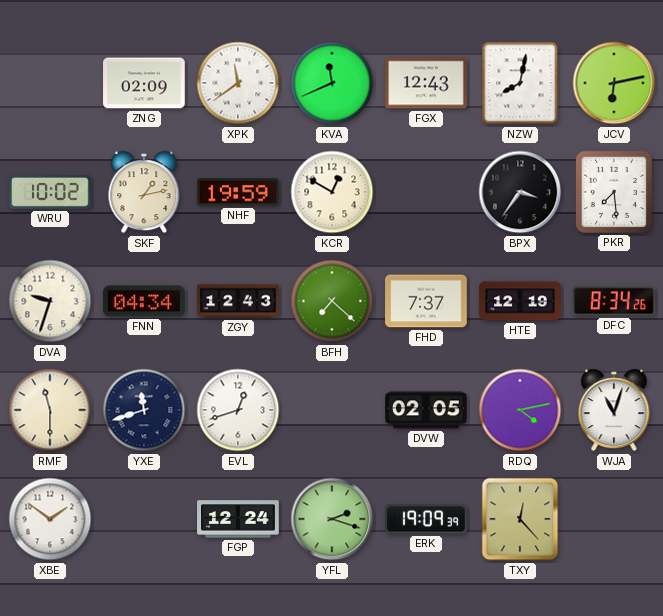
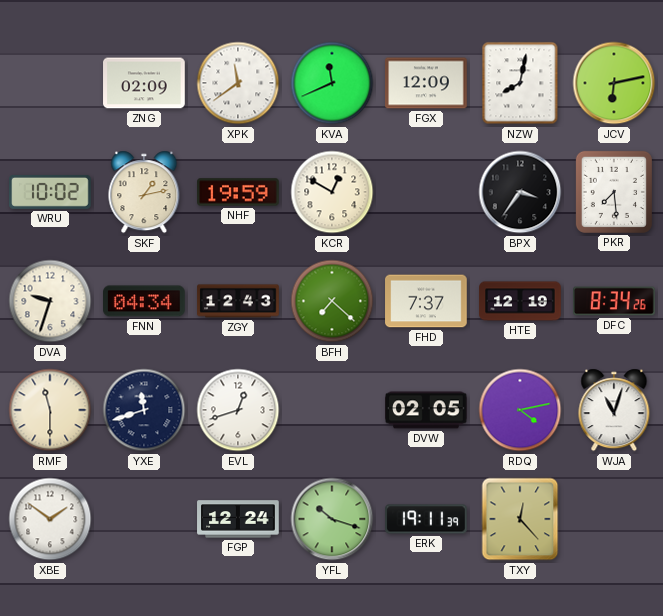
FGX: 12:43 -> 12:09
YFL: 2:18 -> 10:18
ERK: 19:09 -> 19:11
